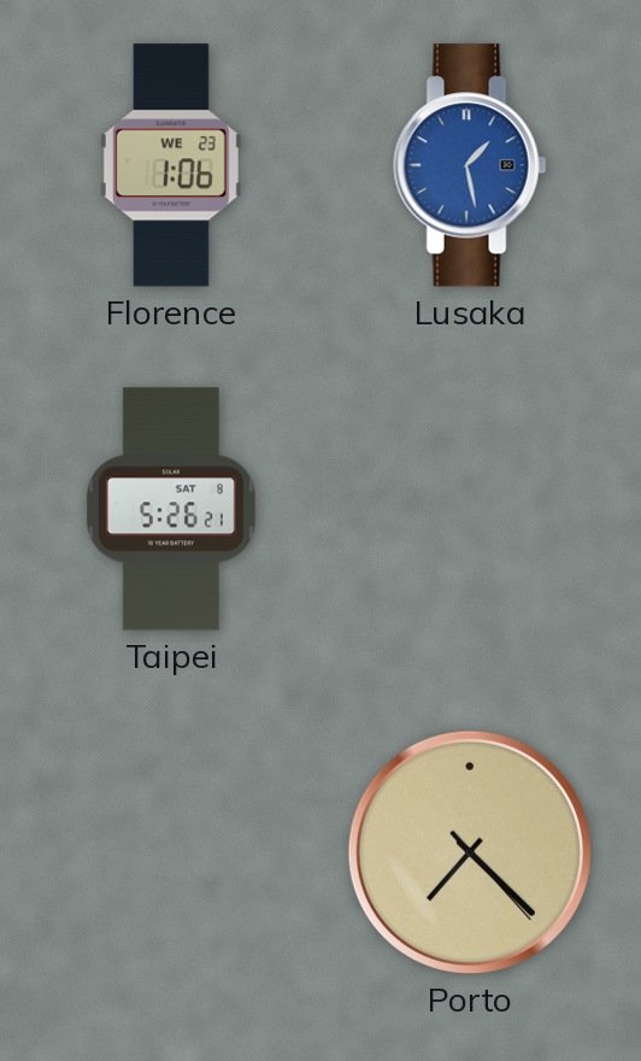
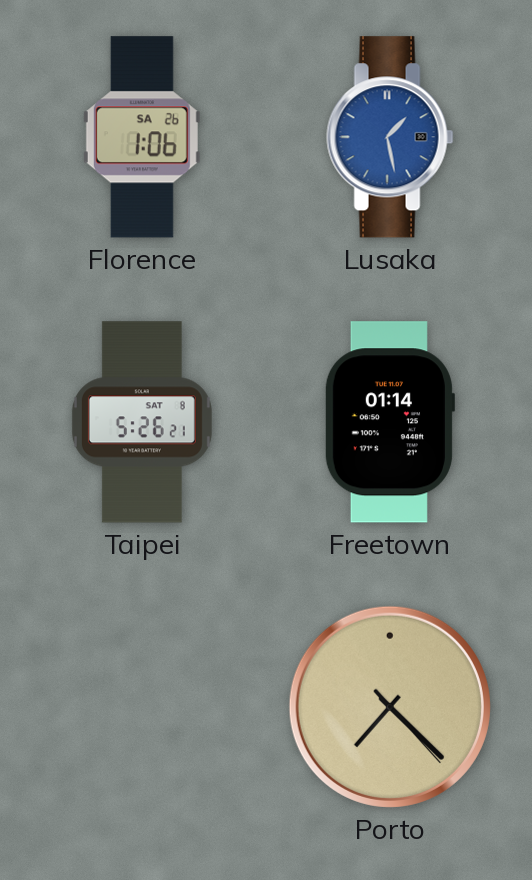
Florence date: WE 23 -> SA 26
Freetown: none -> 01:14
